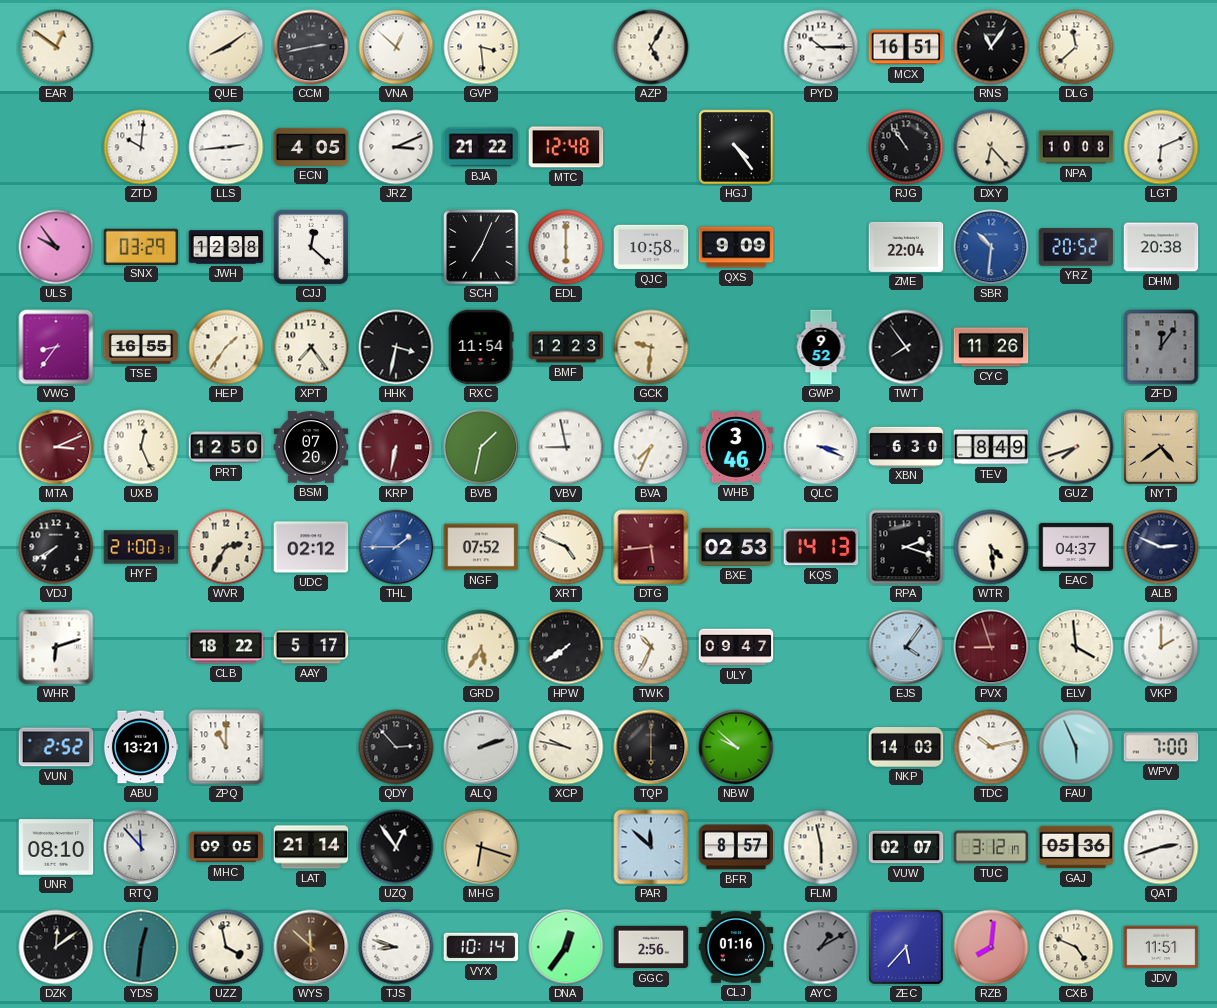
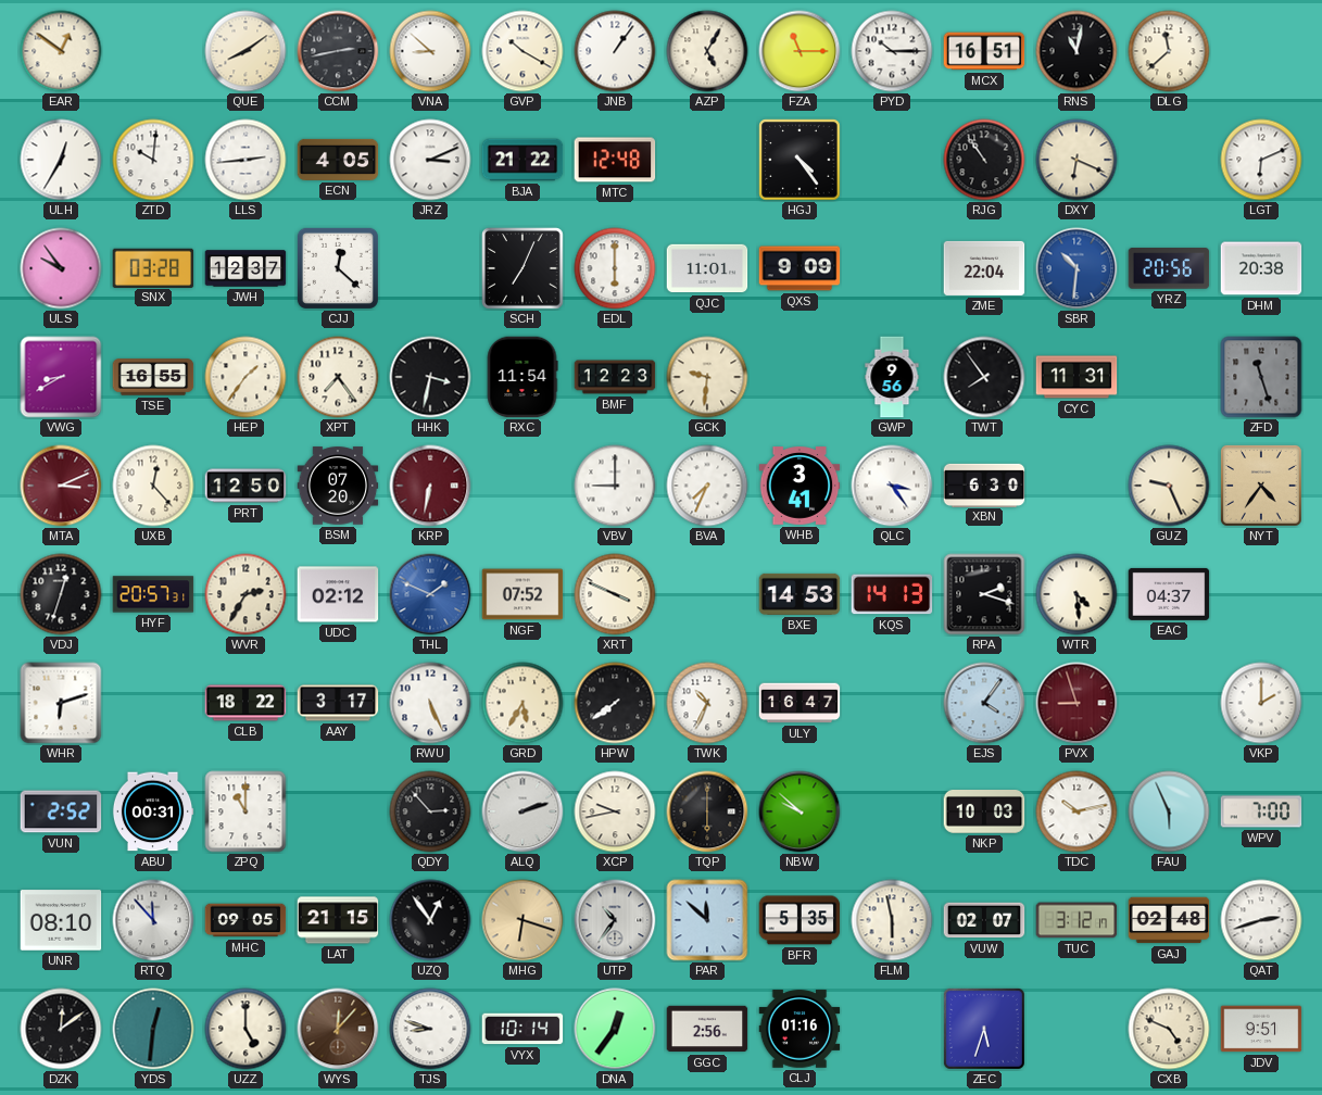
VNA: 12:52 -> 8:52
GVP: 3:29 -> 10:20
JNB: none -> 1:06
FZA: none -> 11:15
RNS: 11:06 -> 11:02
ULH: none -> 12:35
DXY: 6:23 -> 6:19
NPA: 10:08 -> none
SNX: 03:29 -> 03:28
JWH: 12:38 -> 12:37
QJC: 10:58 -> 11:01
YRZ: 20:52 -> 20:56
VWG: 8:36 -> 8:40
GWP: 9:52 -> 9:56
CYC: 11:26 -> 11:31
ZFD: 12:06 -> 11:27
UXB: 12:26 -> 12:23
BVB: 1:32 -> none
VBV: 8:58 -> 9:00
WHB: 3:46 -> 3:41
QLC: 3:19 -> 3:24
TEV: 8:49 -> none
GUZ: 7:42 -> 9:26
NYT: 4:39 -> 4:36
VDJ: 7:40 -> 12:33
HYF: 21:00 -> 20:57
THL: 1:45 -> 1:49
XRT: 4:49 -> 3:49
DTG: 5:44 -> none
BXE: 02:53 -> 14:53
ALB: 2:49 -> none
AAY: 5:17 -> 3:17
RWU: none -> 5:26
ULY: 09:47 -> 16:47
ELV: 3:59 -> none
ABU: 13:21 -> 00:31
XCP: 9:47 -> 9:43
NKP: 14:03 -> 10:03
LAT: 21:14 -> 21:15
UTP: none -> 10:36
BFR: 8:57 -> 5:35
GAJ: 05:36 -> 02:48
UZZ: 3:58 -> 5:00
WYS: 11:52 -> 12:07
AYC: 1:10 -> none
ZEC: 5:37 -> 5:33
RZB: 8:01 -> none
JDV: 11:51 -> 9:51
